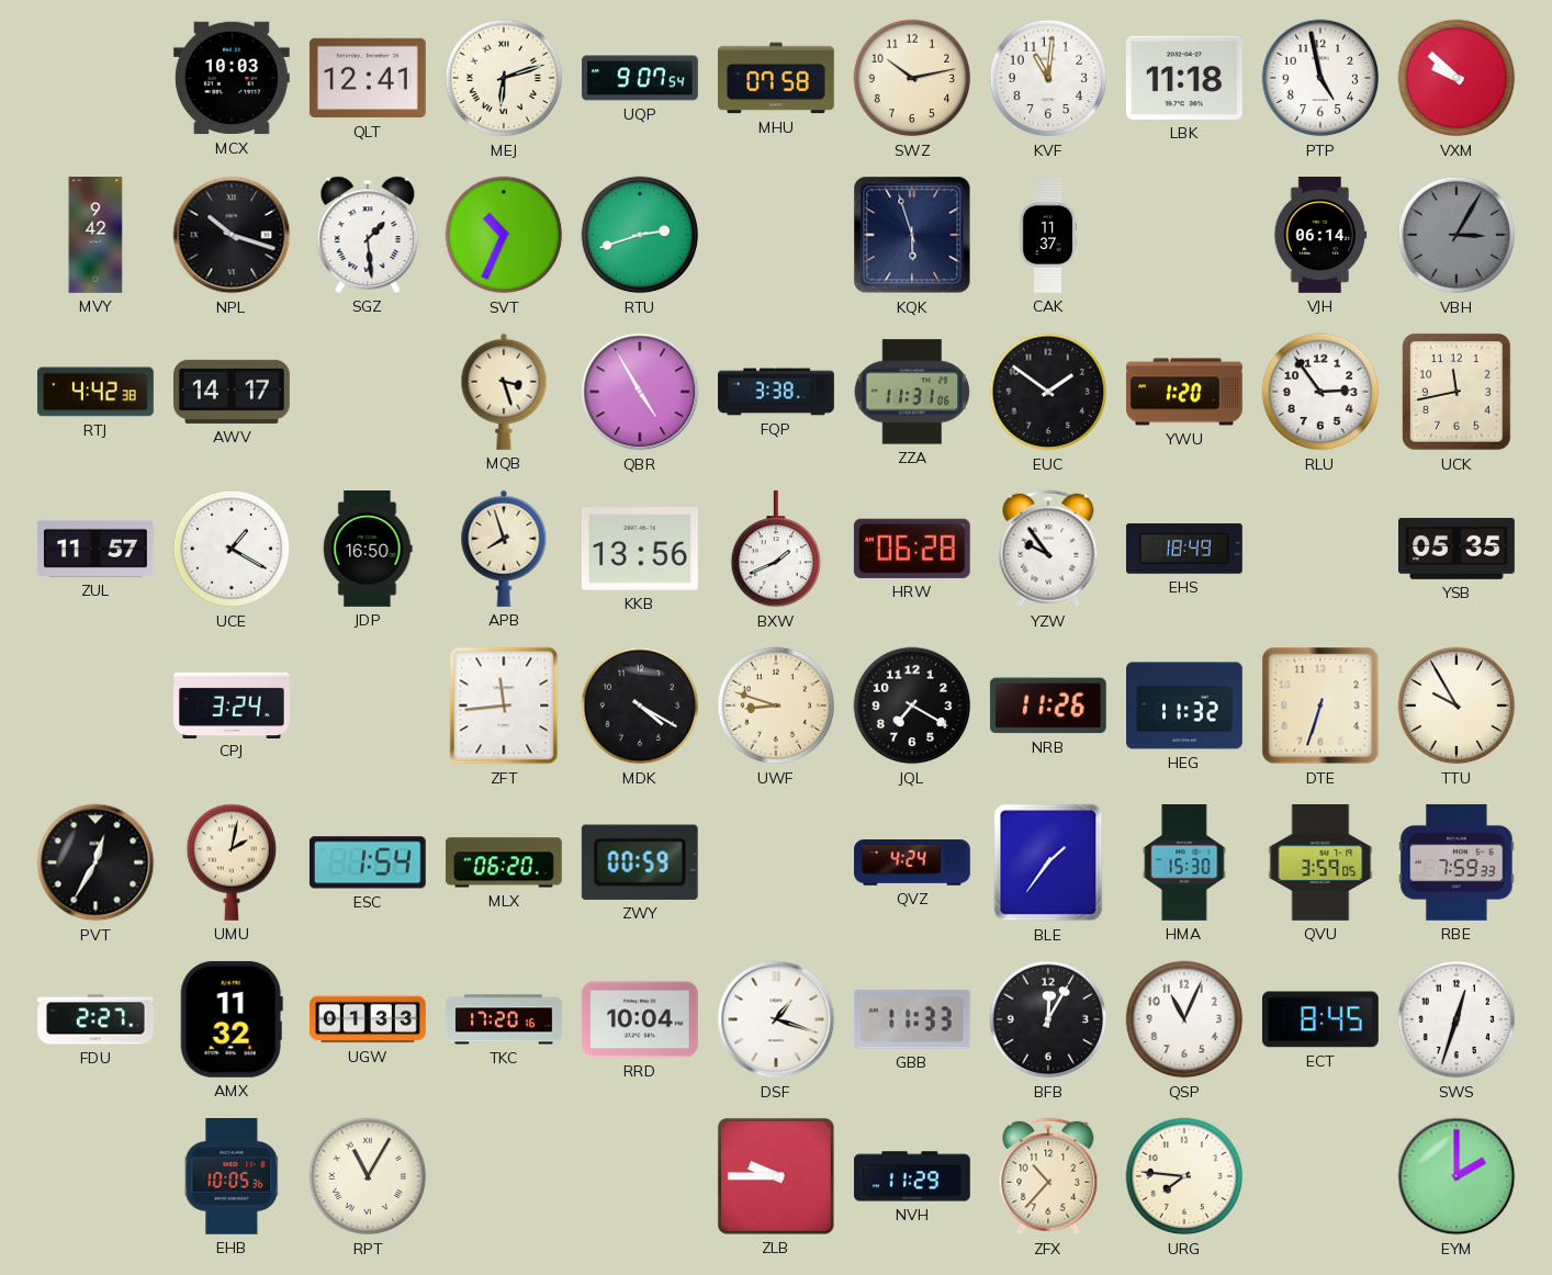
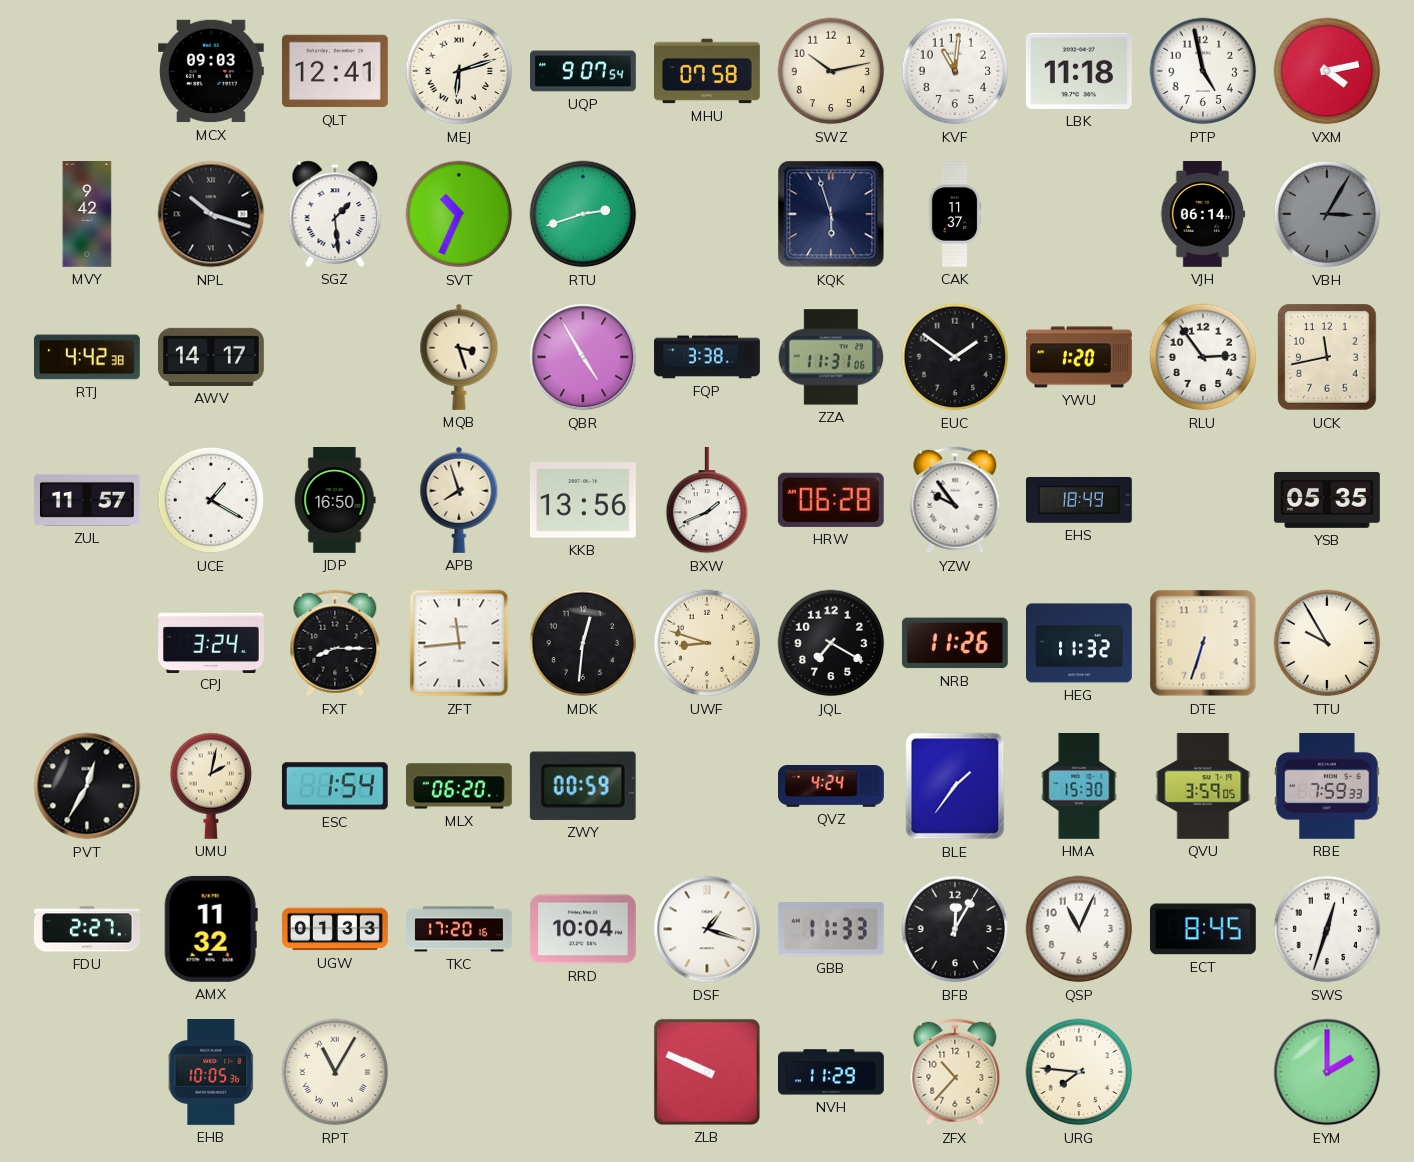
MCX: 10:03 -> 09:03
VXM: 9:52 -> 4:13
FXT: none -> 8:15
MDK: 4:20 -> 12:31
ZLB: 9:45 -> 9:49
